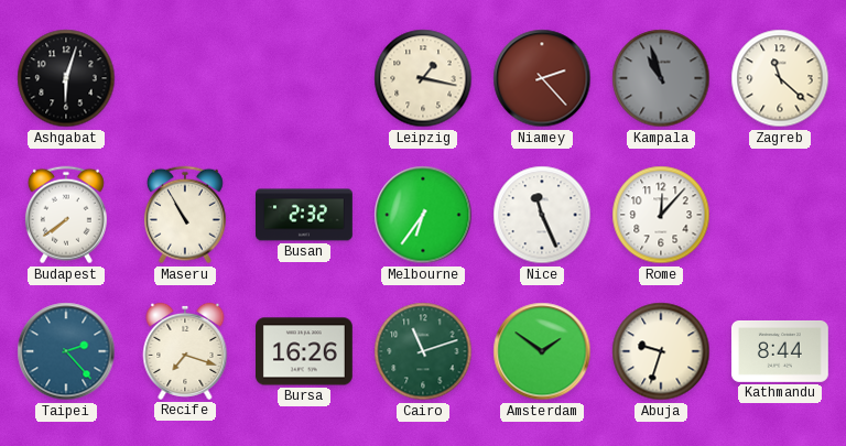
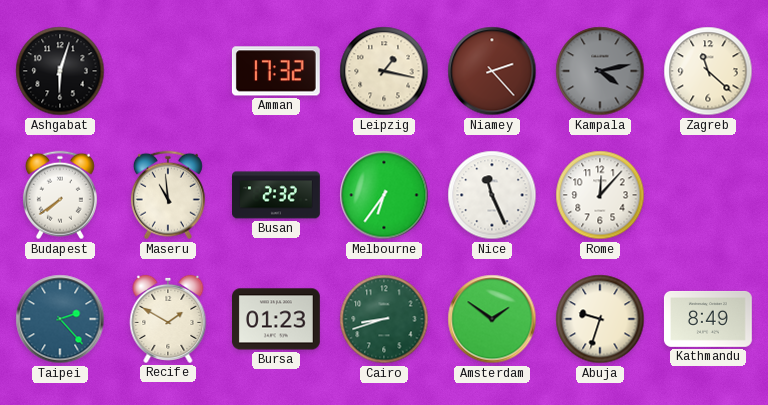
Amman: none -> 17:32
Kampala: 10:57 -> 4:13
Maseru: 10:55 -> 10:59
Recife: 7:18 -> 1:50
Bursa: 16:26 -> 01:23
Cairo: 11:12 -> 8:42
Kathmandu: 8:44 -> 8:49
